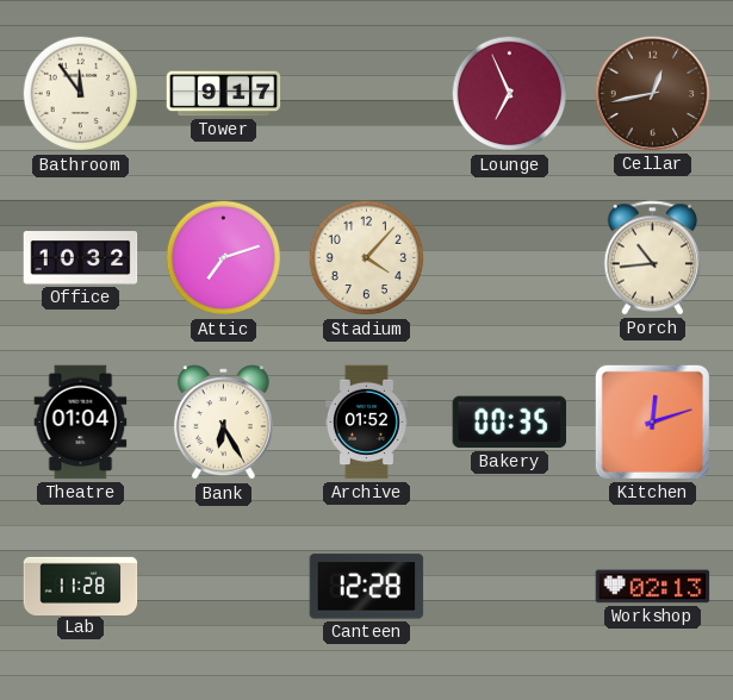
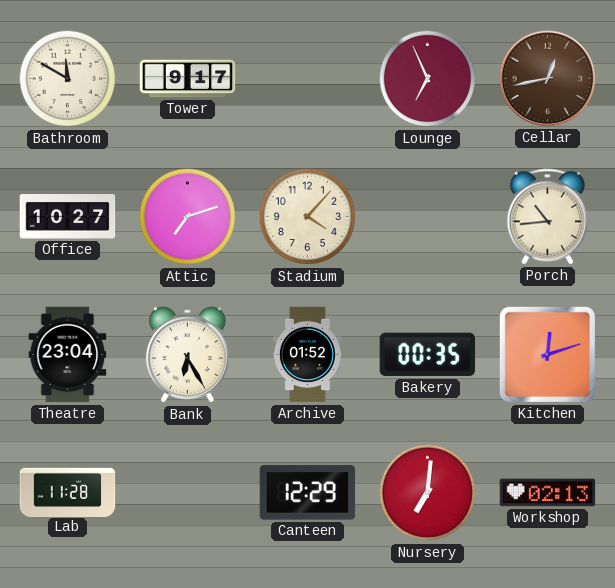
Bathroom: 11:54 -> 11:50
Office: 10:32 -> 10:27
Theatre: 01:04 -> 23:04
Canteen: 12:28 -> 12:29
Nursery: none -> 7:01
